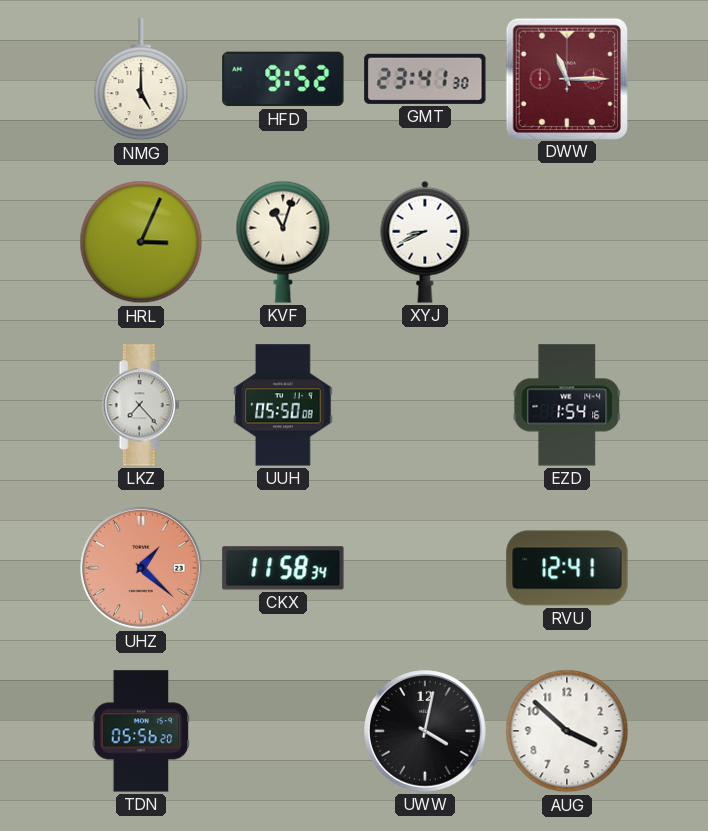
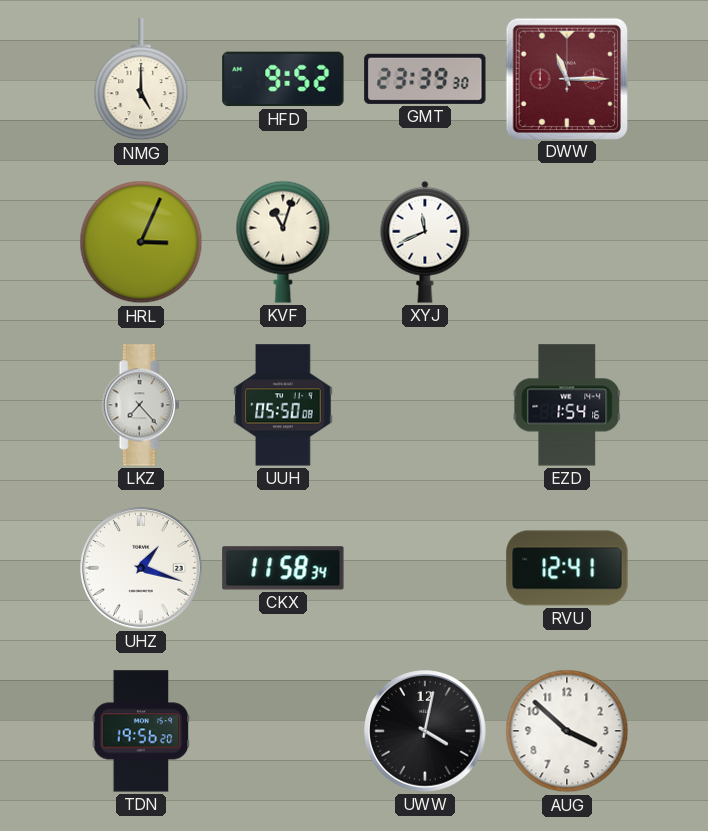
GMT: 23:41 -> 23:39
XYJ: 8:41 -> 11:41
UHZ: 1:22 -> 1:18
UHZ dial: salmon -> white
TDN: 05:56 -> 19:56
